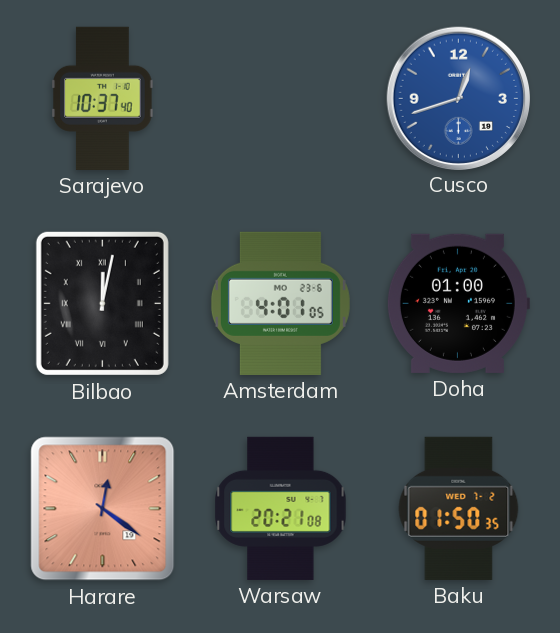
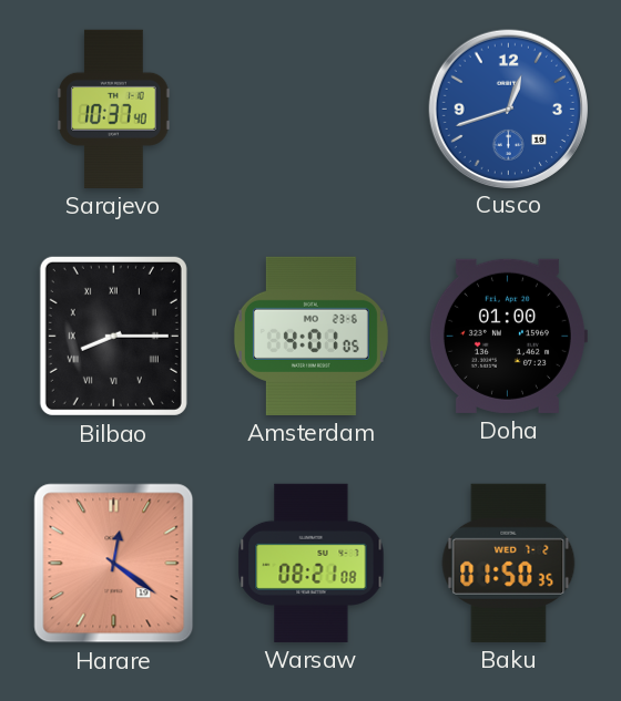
Bilbao: 12:02 -> 8:15
Warsaw: 20:21 -> 08:21
